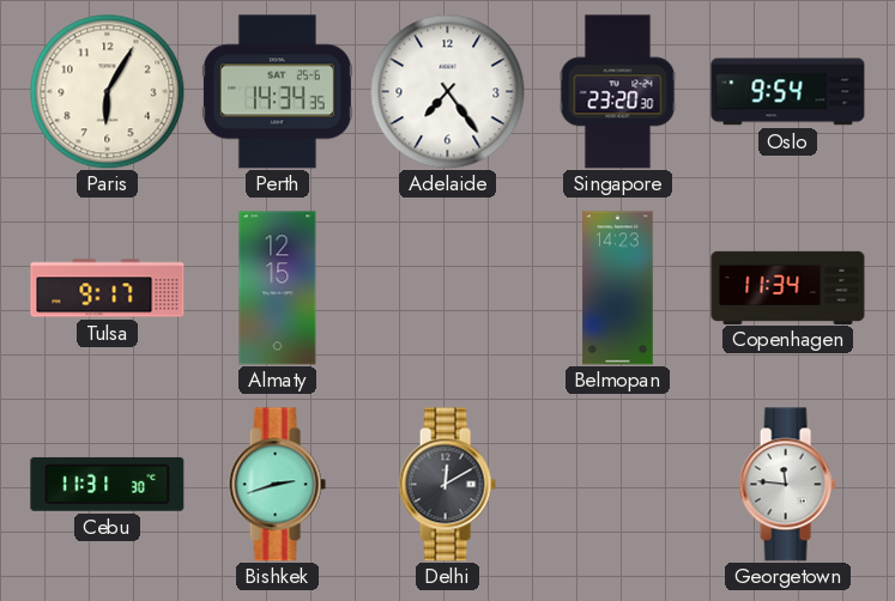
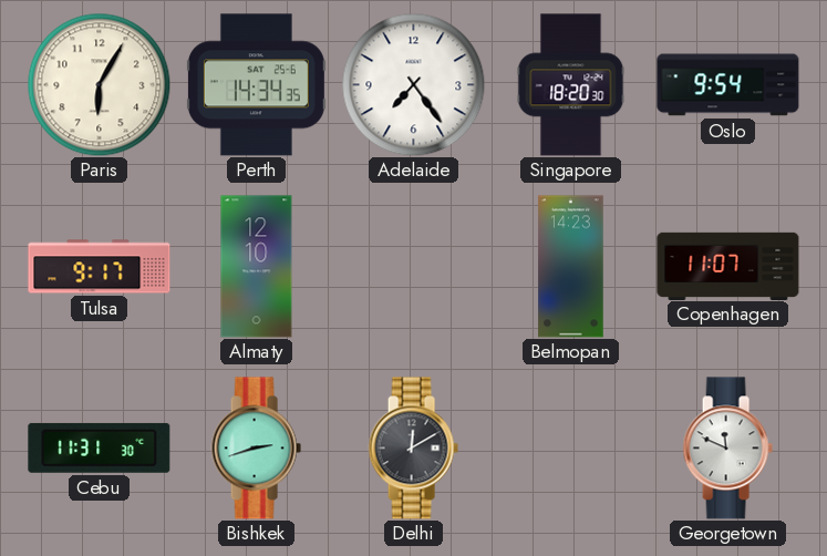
Singapore: 23:20 -> 18:20
Almaty: 12:15 -> 12:10
Copenhagen: 11:34 -> 11:07
Georgetown: 11:46 -> 11:49
